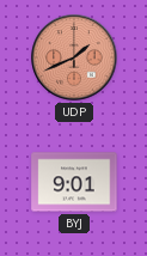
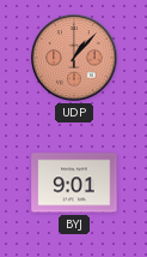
UDP: 1:41 -> 1:07
